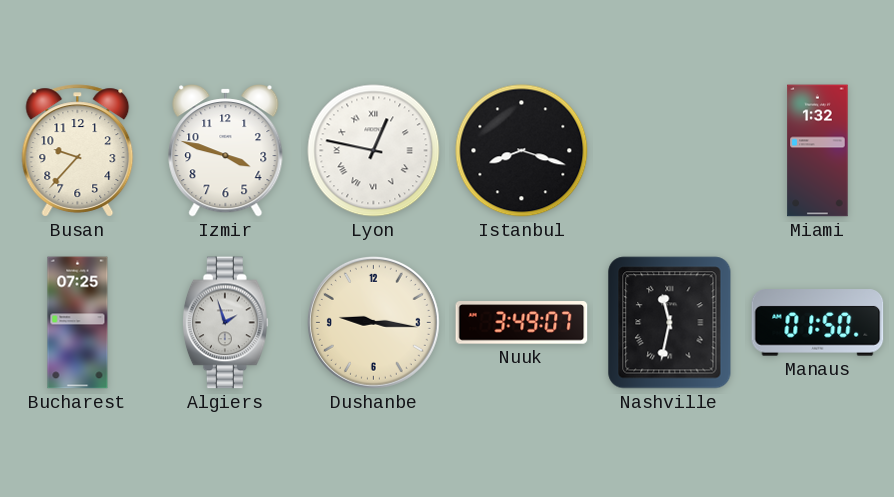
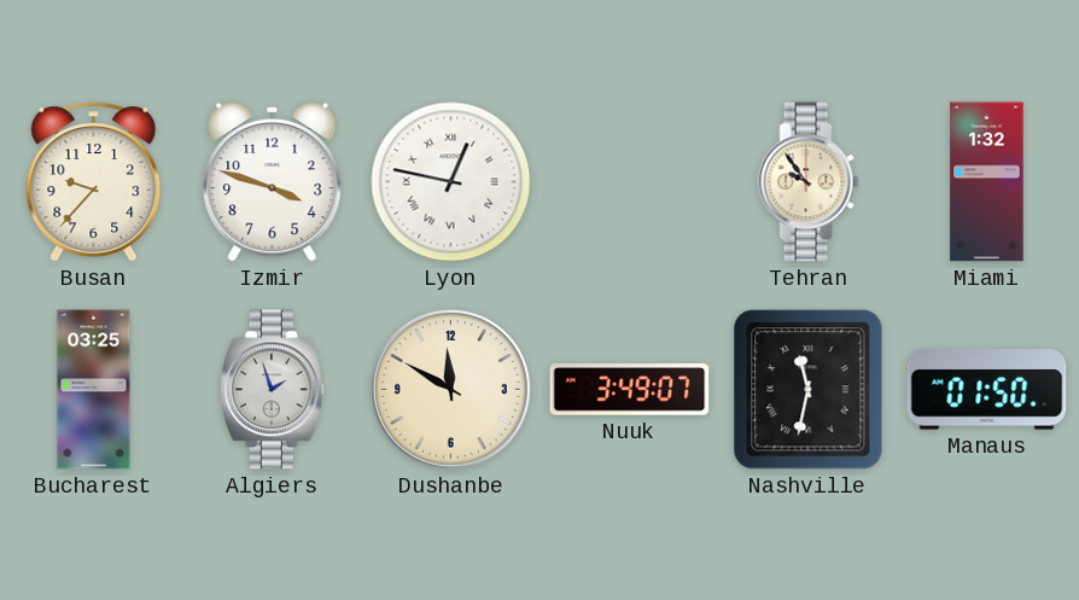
Istanbul: 8:18 -> none
Tehran: none -> 9:54
Bucharest: 07:25 -> 03:25
Dushanbe: 9:16 -> 11:50
